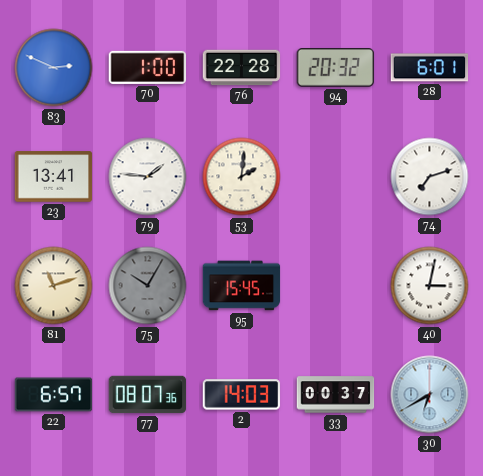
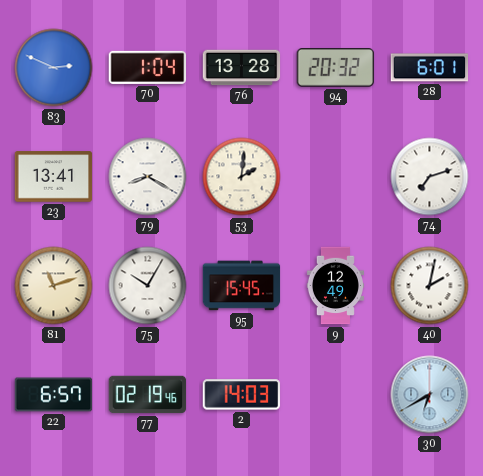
70: 1:00 -> 1:04
76: 22:28 -> 13:28
79: 1:46 -> 8:20
75 dial: grey -> white
9: none -> 12:49
40: 3:02 -> 2:02
77: 08:07 -> 02:19
33: 00:37 -> none
